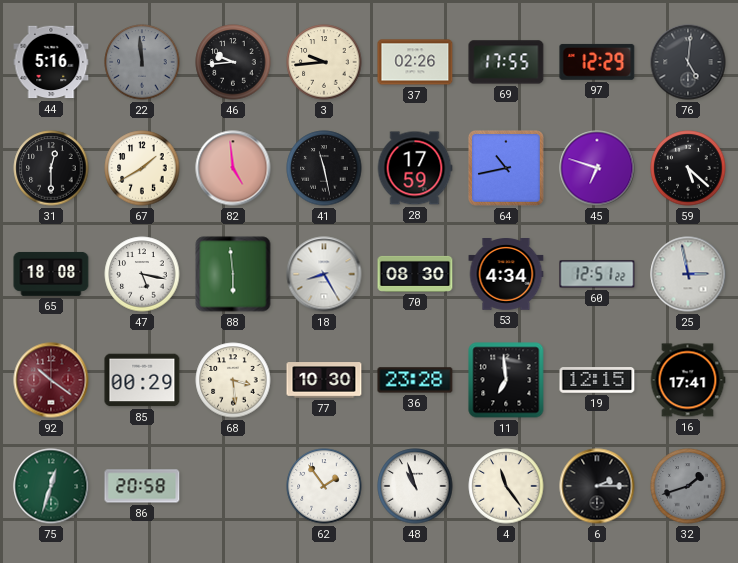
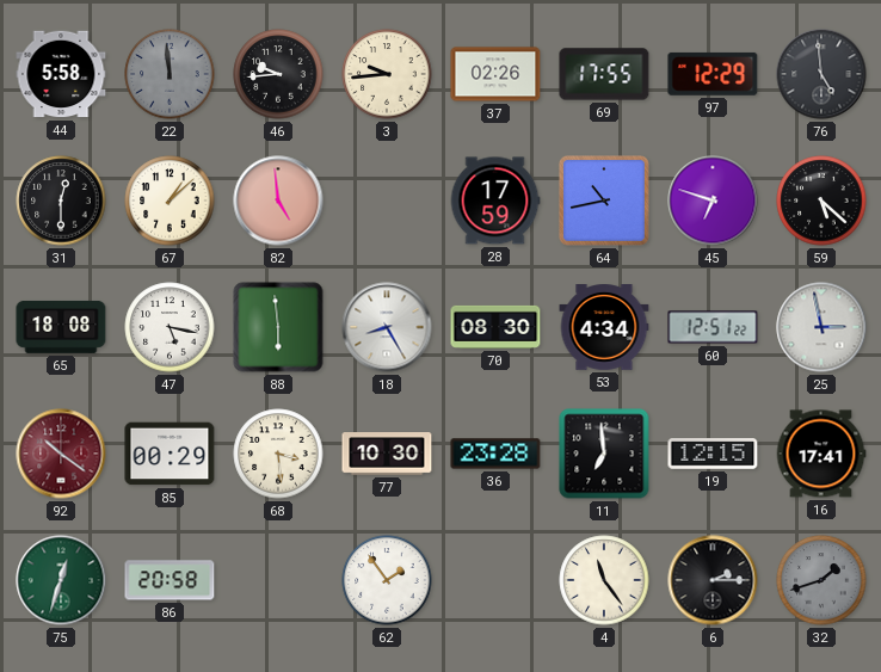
44: 5:16 -> 5:58
76: 5:01 -> 4:59
67: 1:40 -> 1:08
41: 11:28 -> none
48: 10:57 -> none
